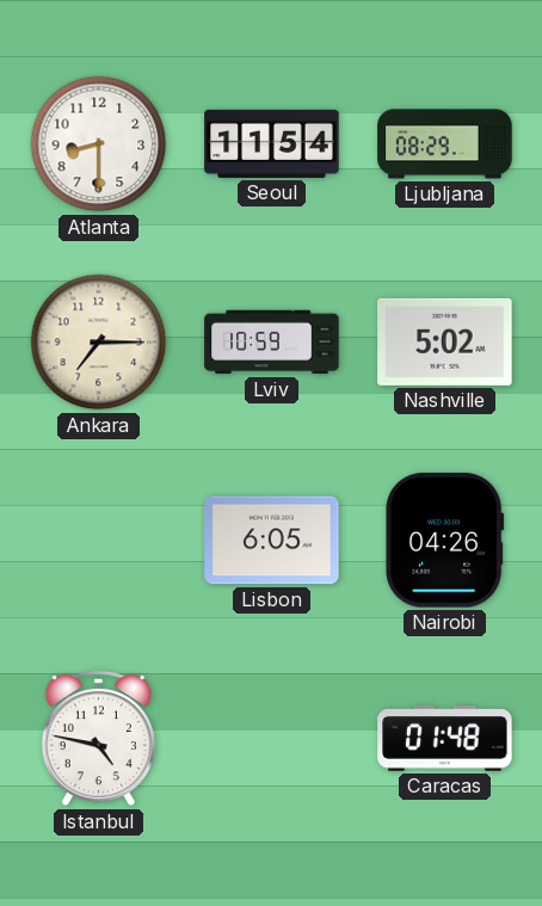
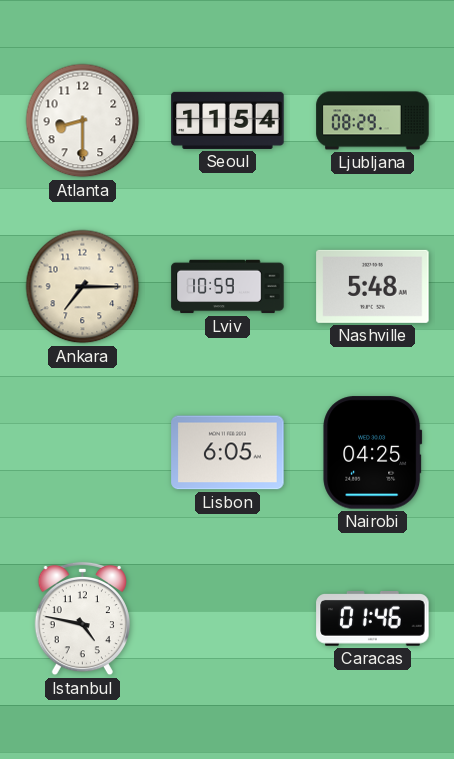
Nashville: 5:02 -> 5:48
Nairobi: 04:26 -> 04:25
Caracas: 01:48 -> 01:46
